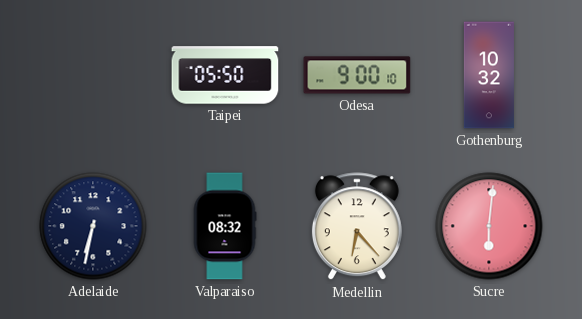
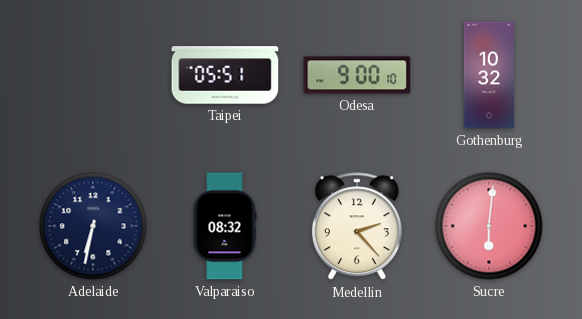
Taipei: 05:50 -> 05:51
Medellin: 6:23 -> 2:23
